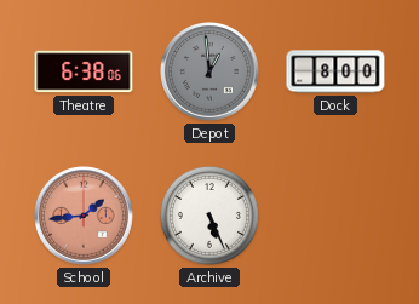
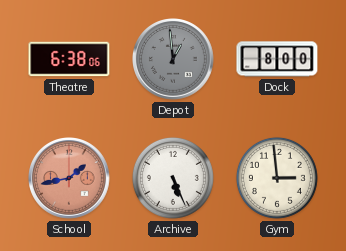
School: 1:44 -> 1:43
Gym: none -> 2:59
